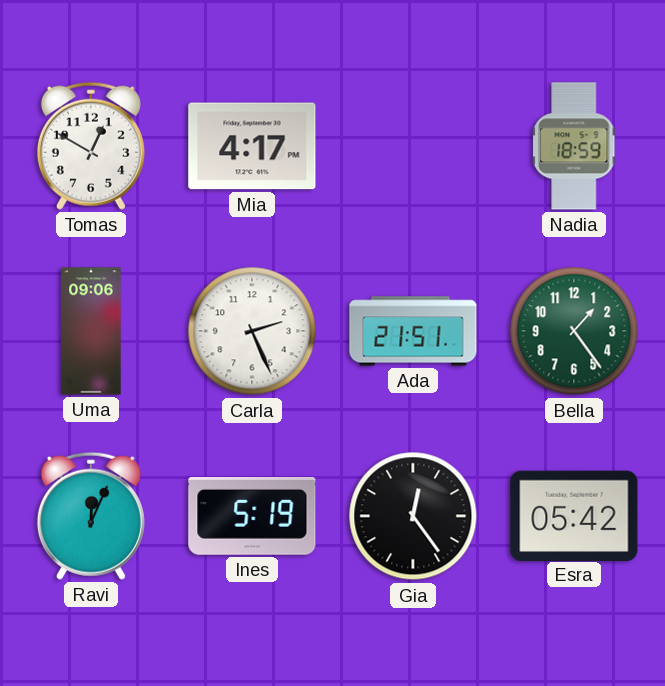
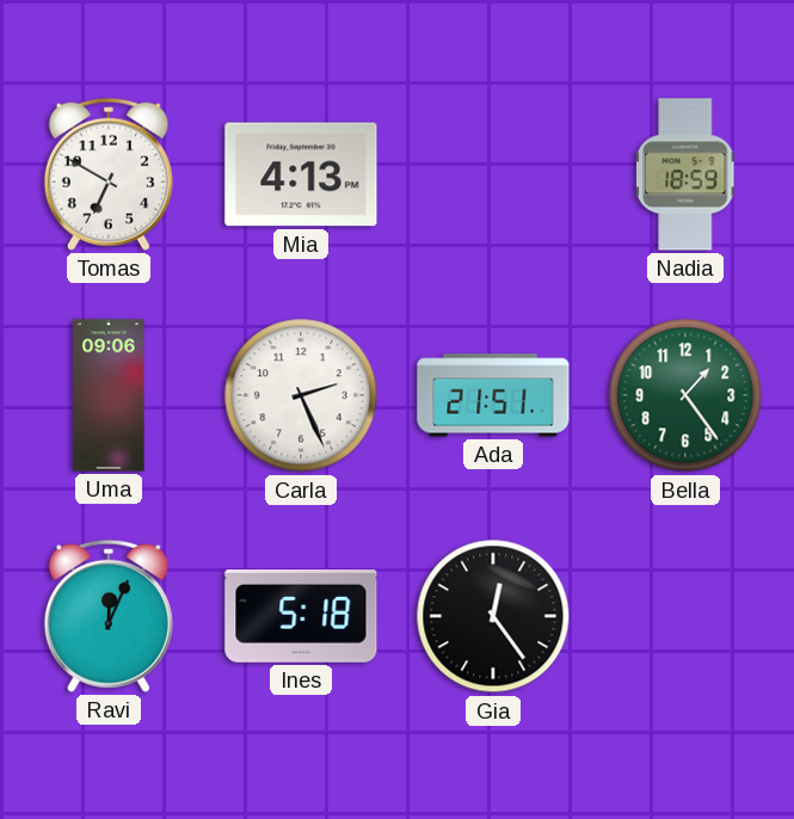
Tomas: 12:50 -> 6:50
Mia: 4:17 -> 4:13
Ines: 5:19 -> 5:18
Esra: 05:42 -> none
